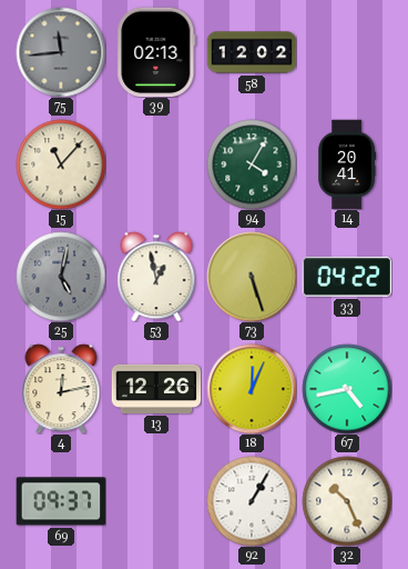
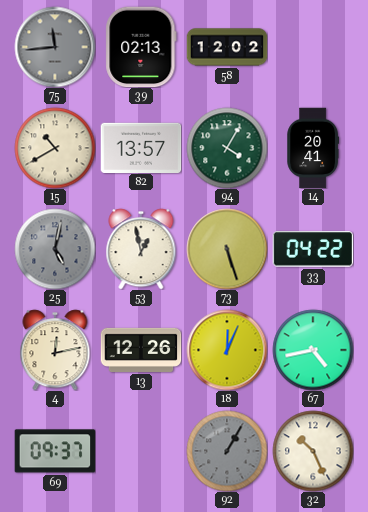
15: 11:07 -> 10:40
82: none -> 13:57
92 dial: white -> grey
